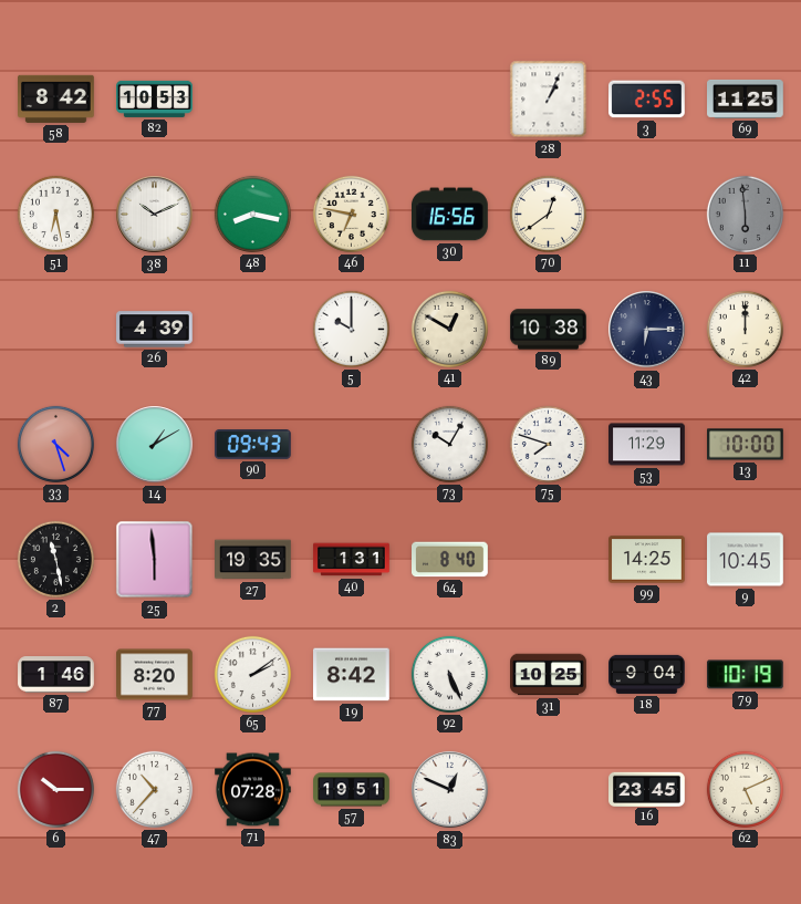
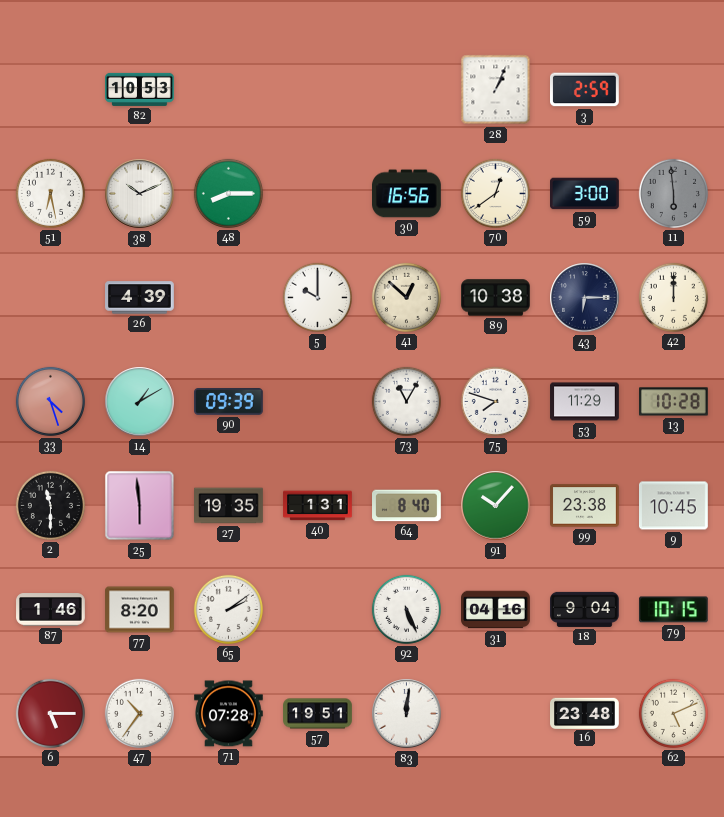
58: 8:42 -> none
3: 2:55 -> 2:59
69: 11:25 -> none
48: 8:17 -> 8:15
46: 6:47 -> none
59: none -> 3:00
41: 12:50 -> 12:52
90: 09:43 -> 09:39
73: 10:05 -> 11:05
13: 10:00 -> 10:28
2: 11:28 -> 11:30
91: none -> 10:07
99: 14:25 -> 23:38
19: 8:42 -> none
31: 10:25 -> 04:16
79: 10:19 -> 10:15
6: 10:15 -> 5:15
47: 10:37 -> 10:36
83: 12:49 -> 12:01
16: 23:45 -> 23:48
